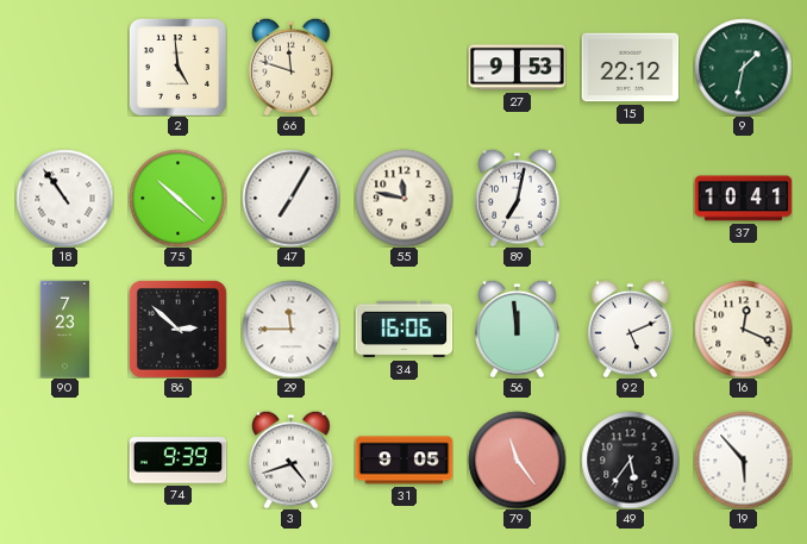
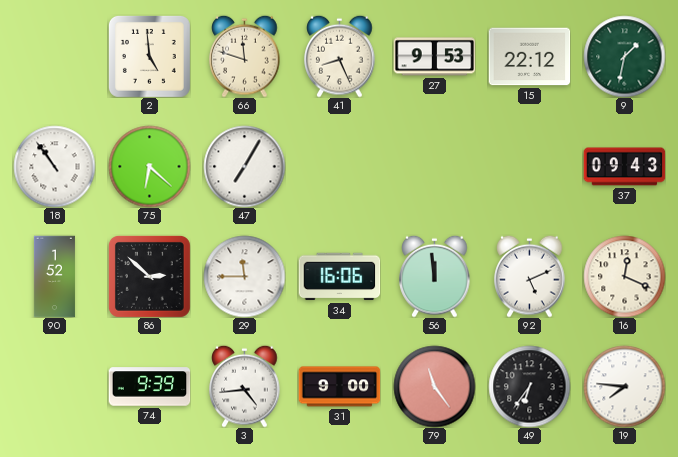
41: none -> 8:26
75: 10:22 -> 6:22
55: 11:47 -> none
89: 7:02 -> none
37: 10:41 -> 09:43
90: 7:23 -> 1:52
3: 4:42 -> 4:44
31: 9:05 -> 9:00
49: 5:36 -> 6:36
19: 5:53 -> 7:46
